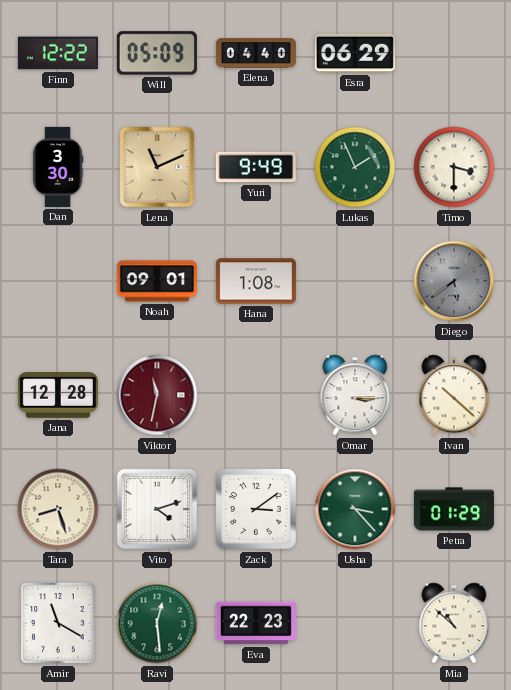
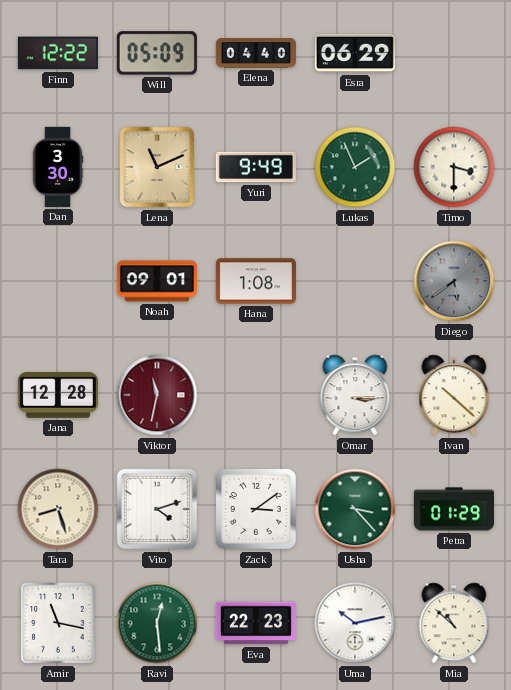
Amir: 11:20 -> 11:17
Uma: none -> 10:13
